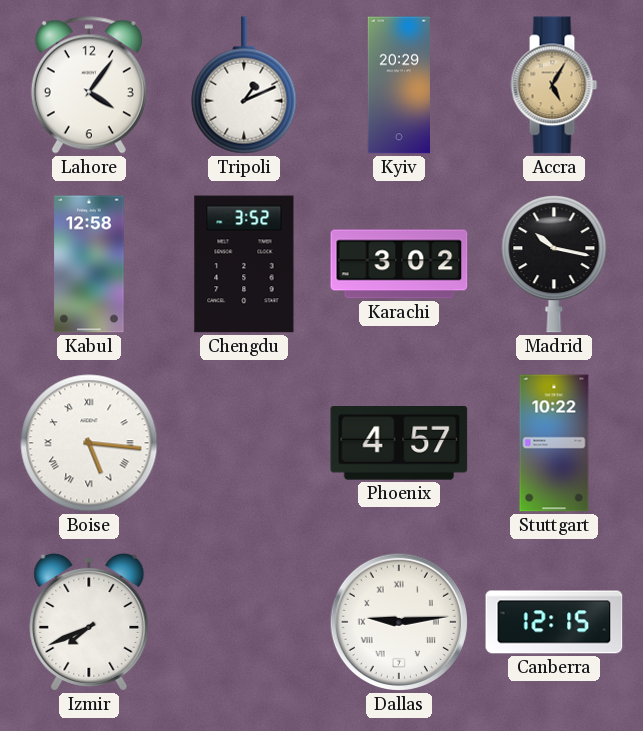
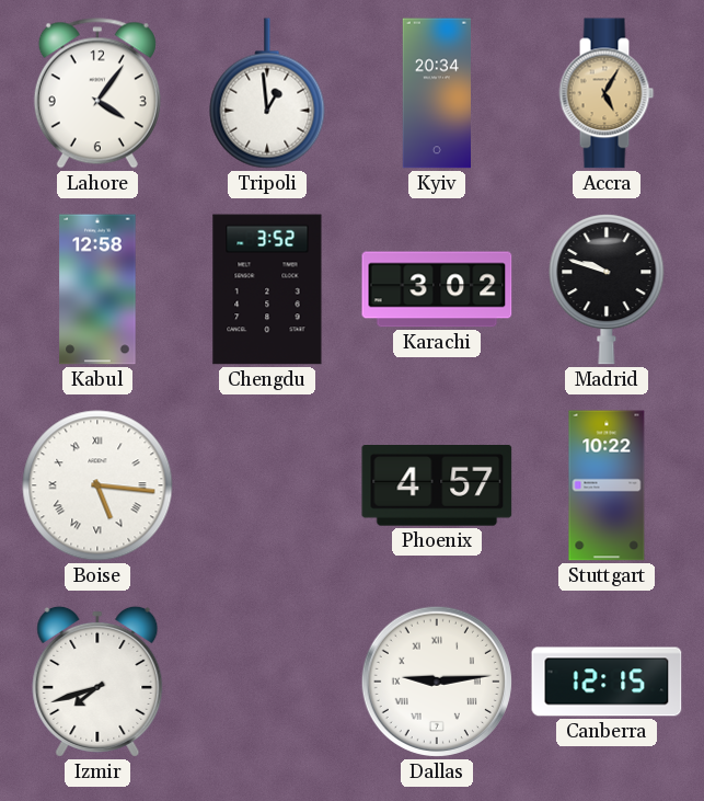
Tripoli: 1:11 -> 12:59
Kyiv: 20:29 -> 20:34
Madrid: 10:17 -> 9:48
Izmir: 7:41 -> 7:42
